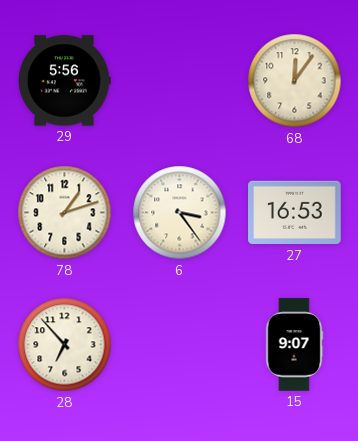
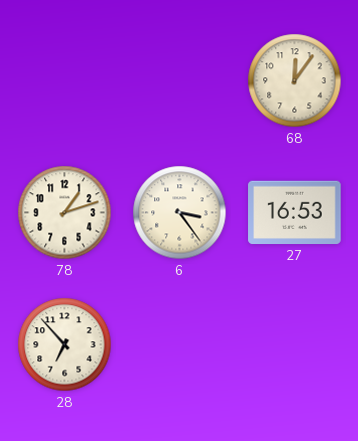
29: 5:56 -> none
15: 9:07 -> none
